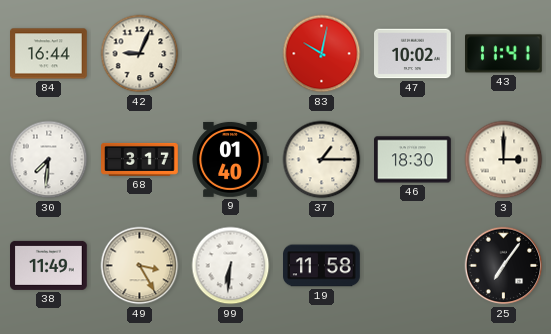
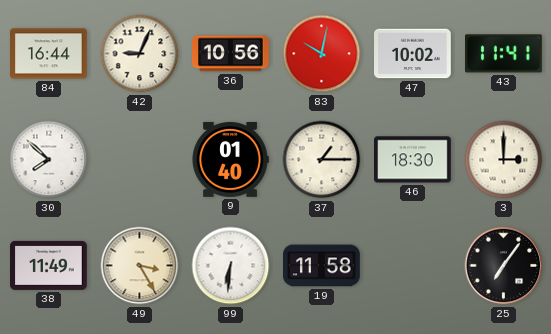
36: none -> 10:56
30: 7:31 -> 7:52
68: 3:17 -> none
